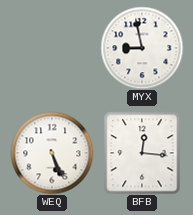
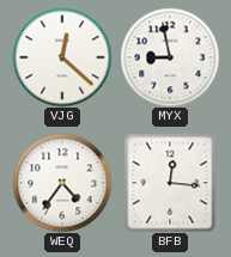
VJG: none -> 12:22
WEQ: 5:26 -> 4:36
